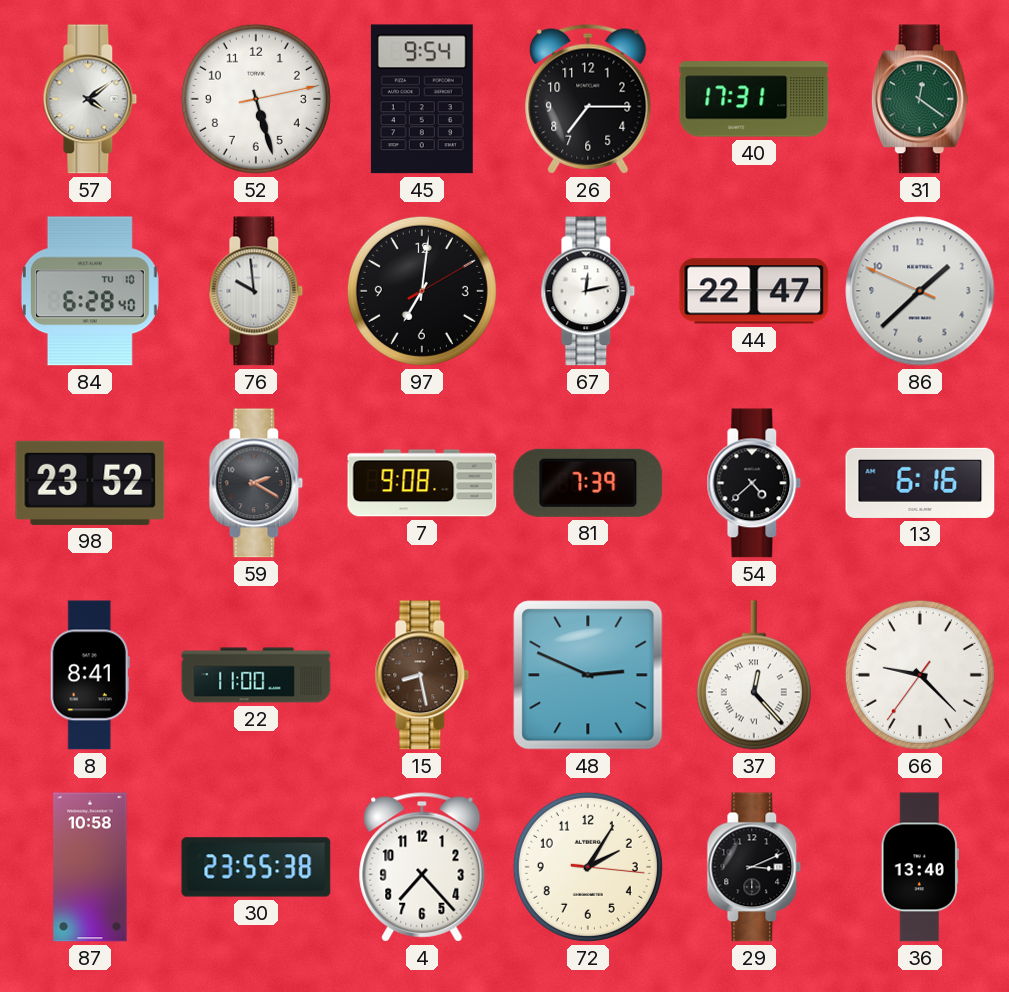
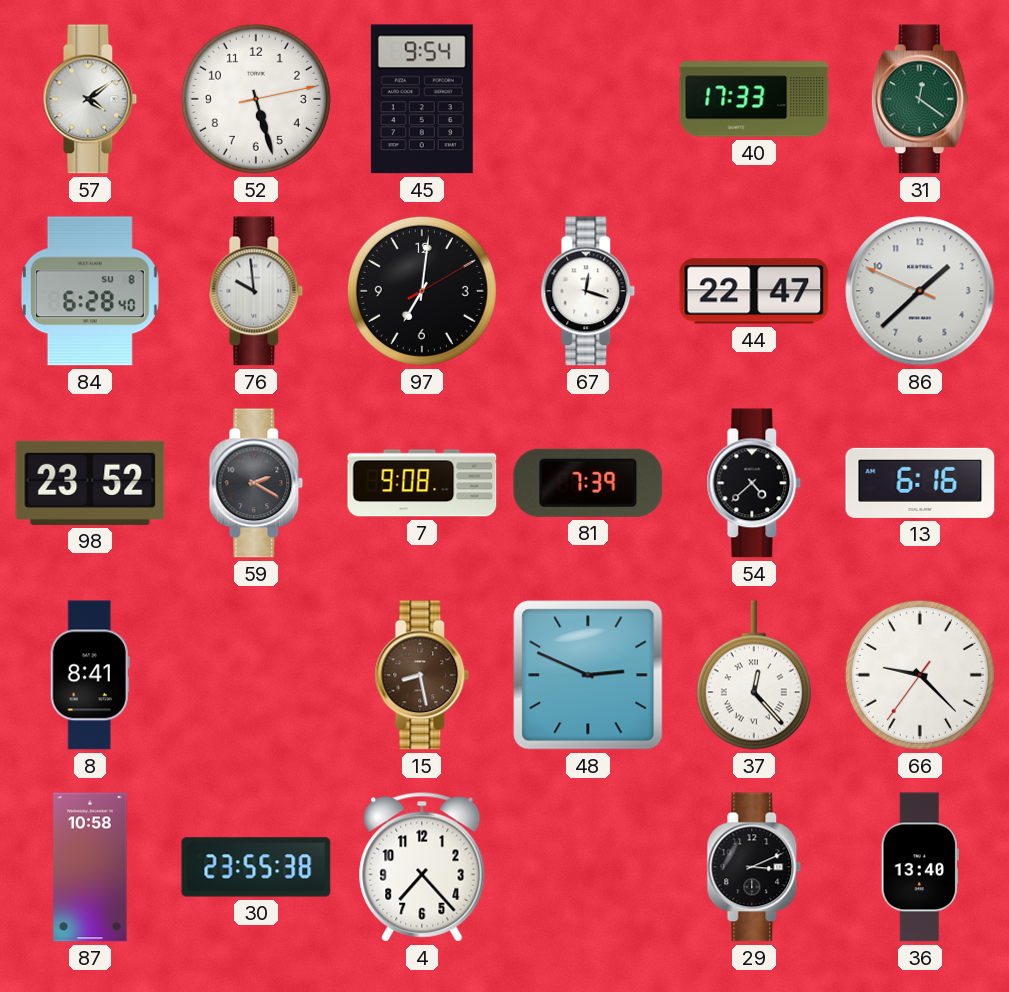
26: 7:15 -> none
40: 17:31 -> 17:33
84 date: TU 10 -> SU 8
67: 12:13 -> 12:18
22: 11:00 -> none
72: 2:05 -> none
